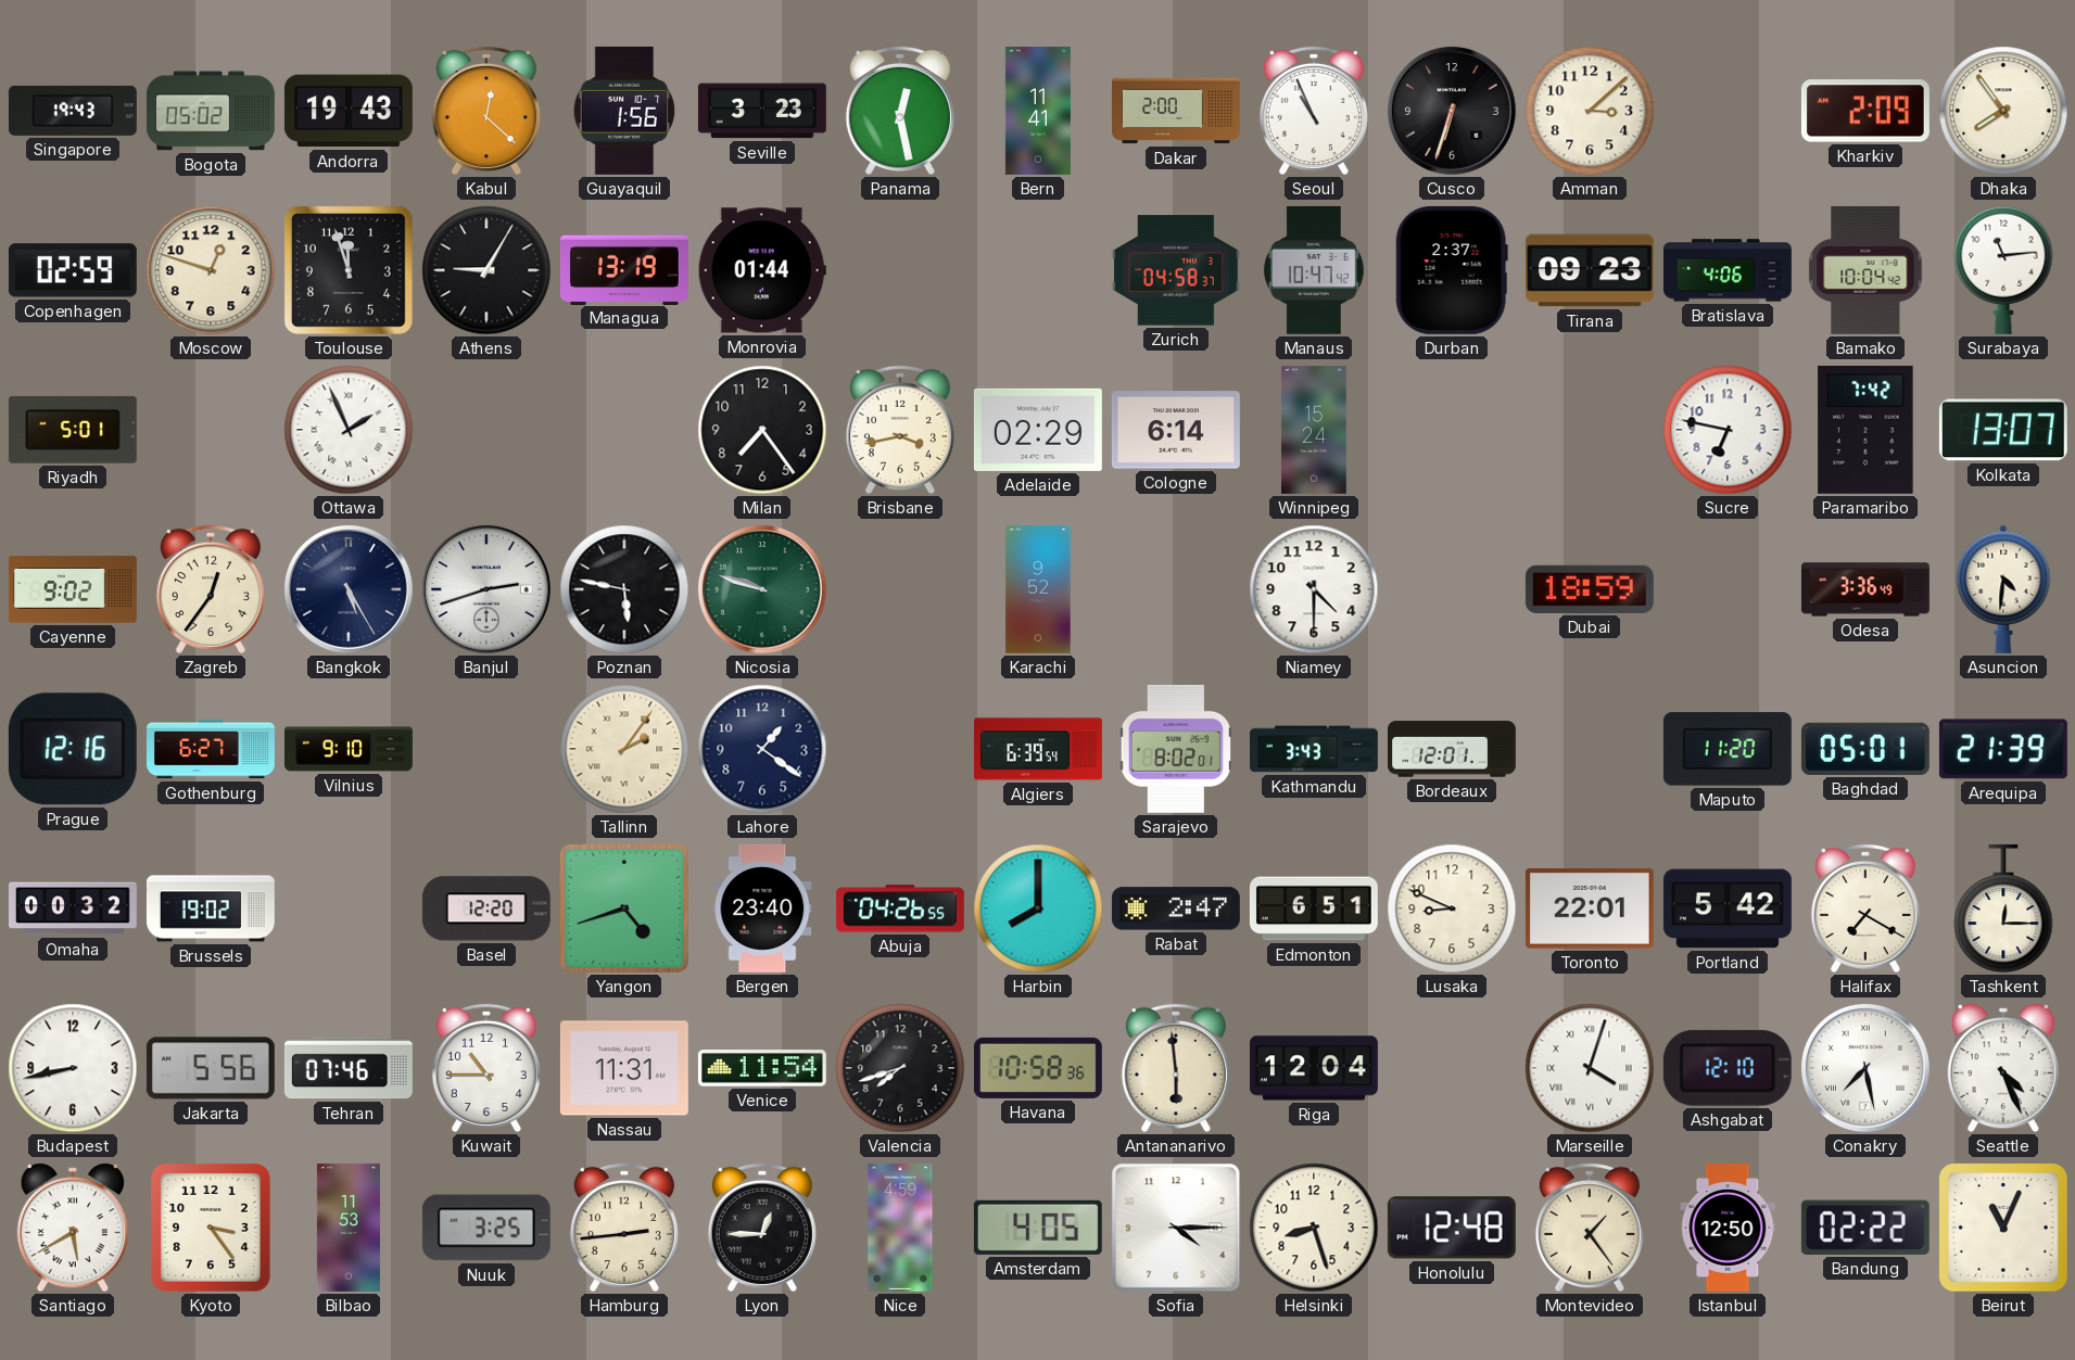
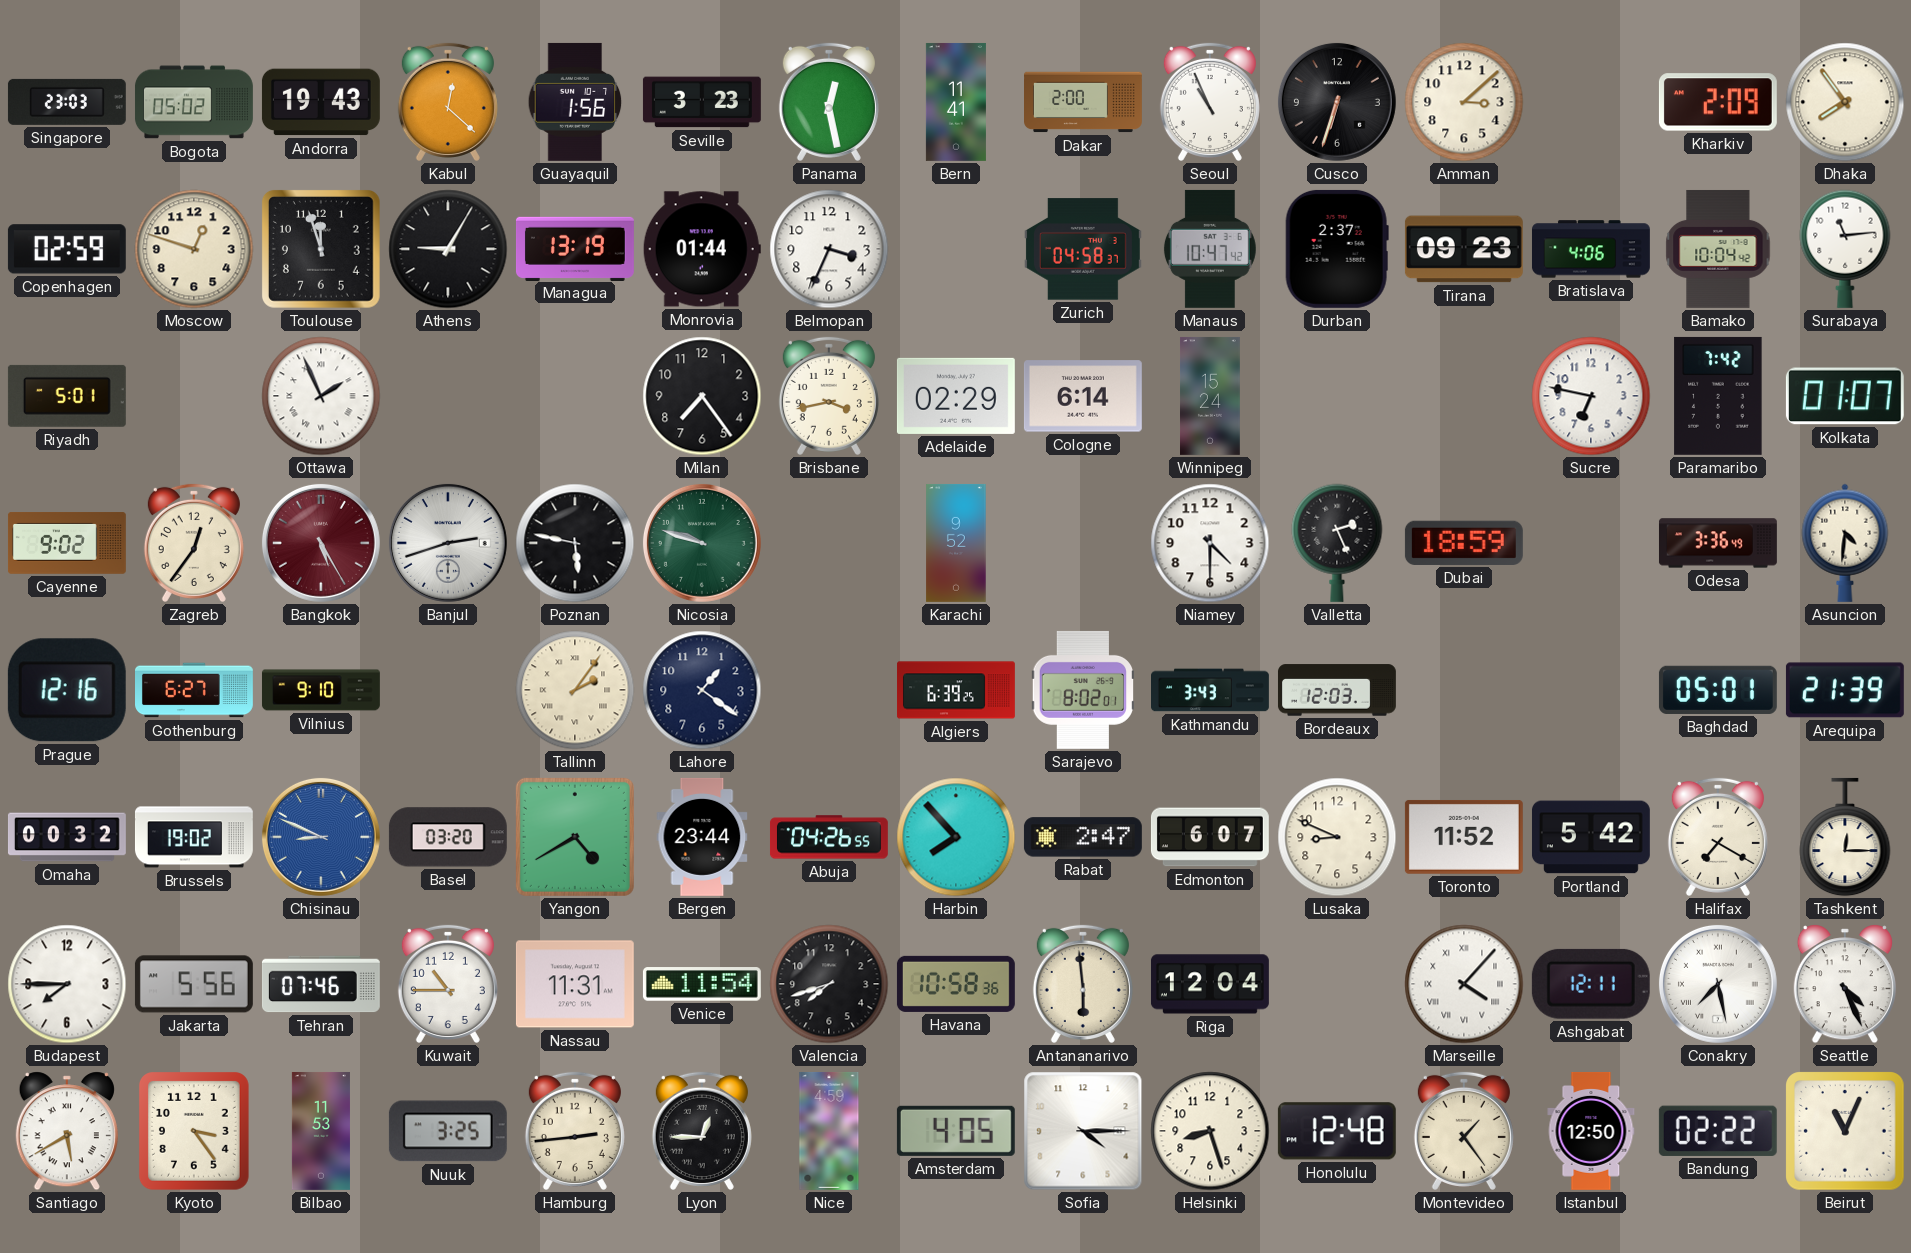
Singapore: 19:43 -> 23:03
Belmopan: none -> 3:34
Kolkata: 13:07 -> 01:07
Bangkok dial: navy -> burgundy
Valletta: none -> 2:26
Algiers: 6:39:54 -> 6:39:25
Bordeaux: 12:01 -> 12:03
Maputo: 11:20 -> none
Chisinau: none -> 8:49
Basel: 12:20 -> 03:20
Yangon: 4:42 -> 4:40
Bergen: 23:40 -> 23:44
Harbin: 8:00 -> 7:53
Edmonton: 6:51 -> 6:07
Toronto: 22:01 -> 11:52
Budapest: 8:43 -> 7:45
Marseille: 4:03 -> 4:07
Ashgabat: 12:10 -> 12:11
